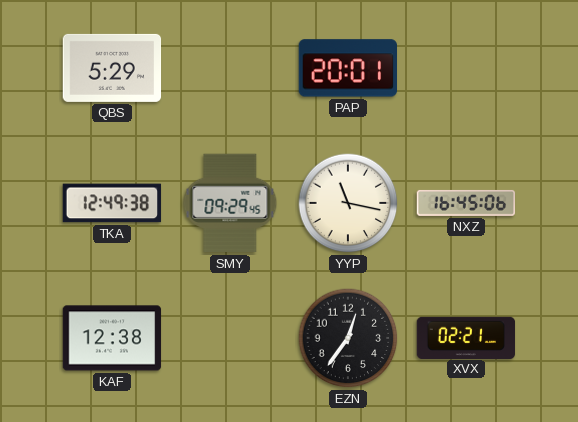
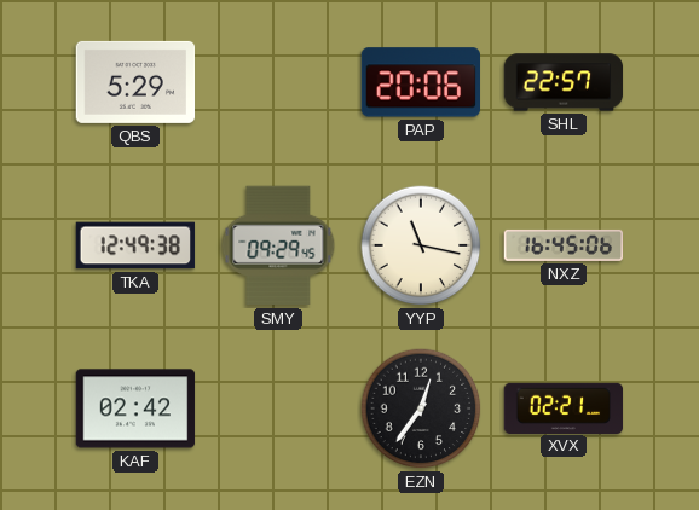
PAP: 20:01 -> 20:06
SHL: none -> 22:57
KAF: 12:38 -> 02:42
